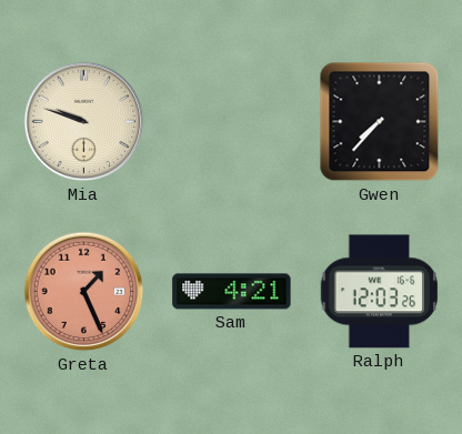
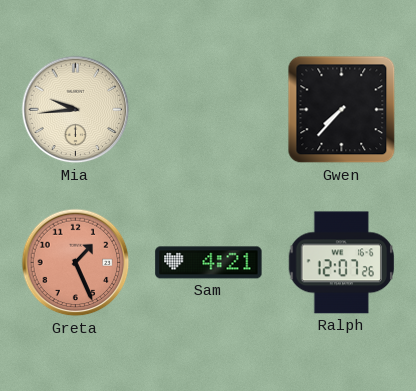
Mia: 9:48 -> 9:44
Ralph: 12:03 -> 12:07
